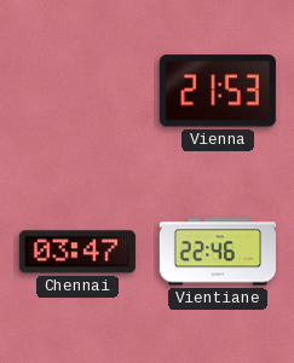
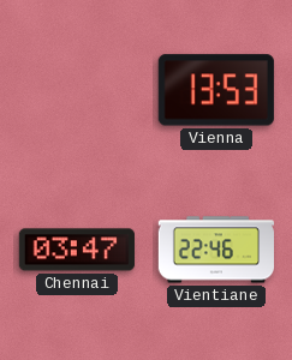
Vienna: 21:53 -> 13:53
